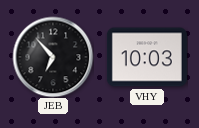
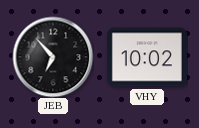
VHY: 10:03 -> 10:02
